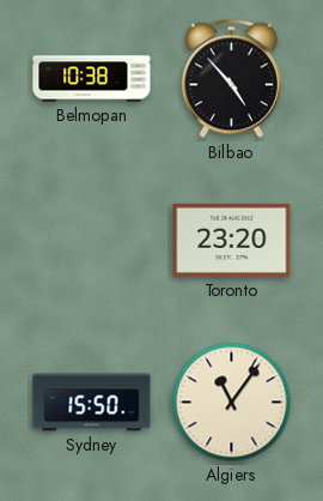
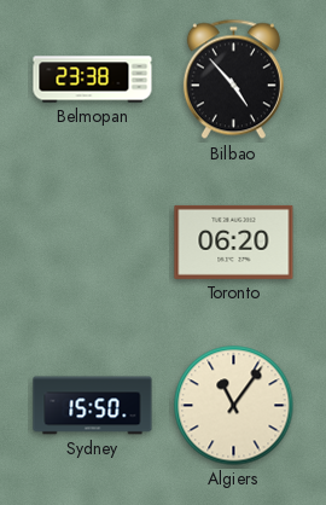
Belmopan: 10:38 -> 23:38
Toronto: 23:20 -> 06:20
